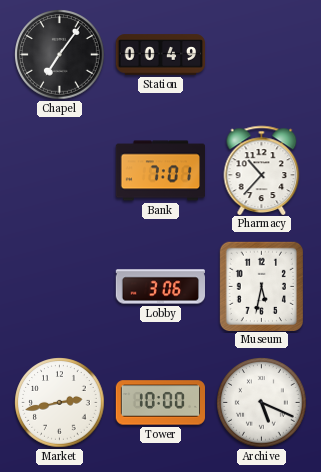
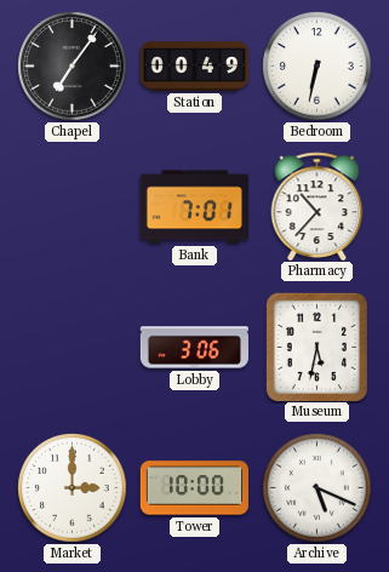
Bedroom: none -> 6:32
Market: 2:43 -> 3:00
